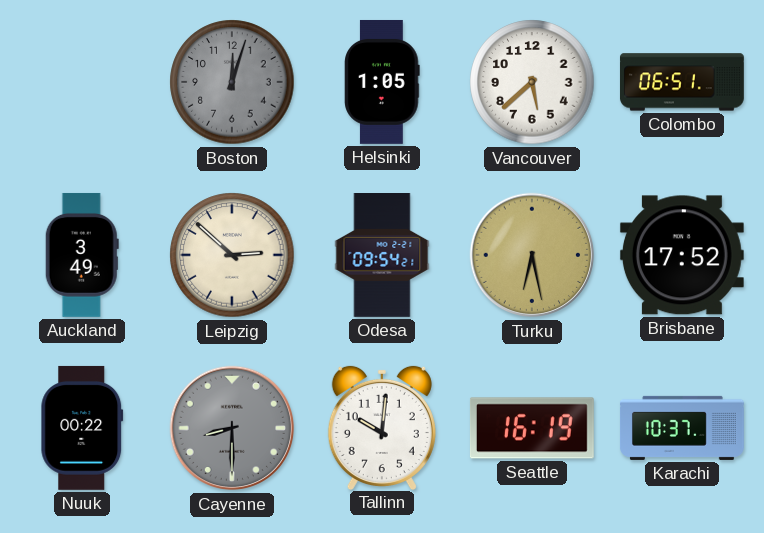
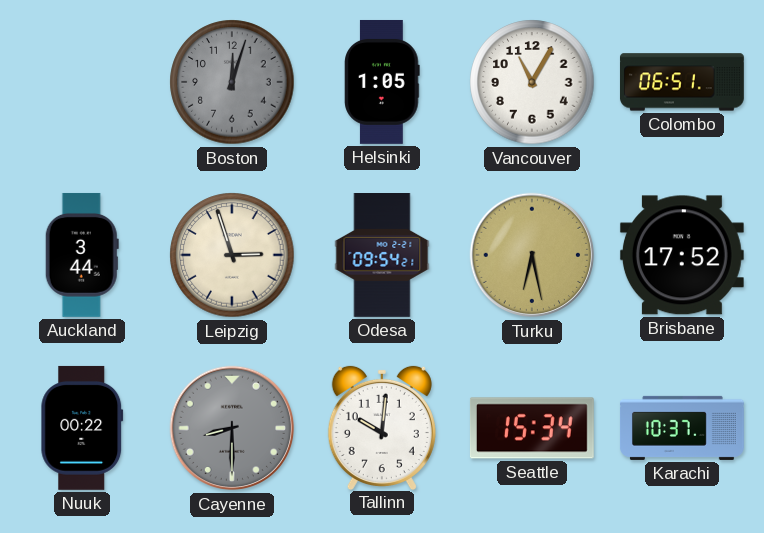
Vancouver: 5:38 -> 11:05
Auckland: 3:49 -> 3:44
Leipzig: 2:52 -> 2:57
Seattle: 16:19 -> 15:34
